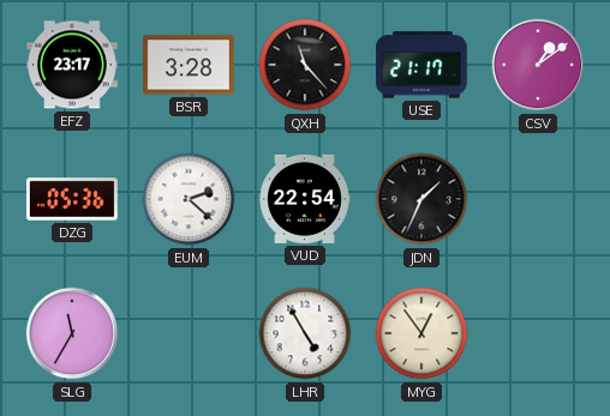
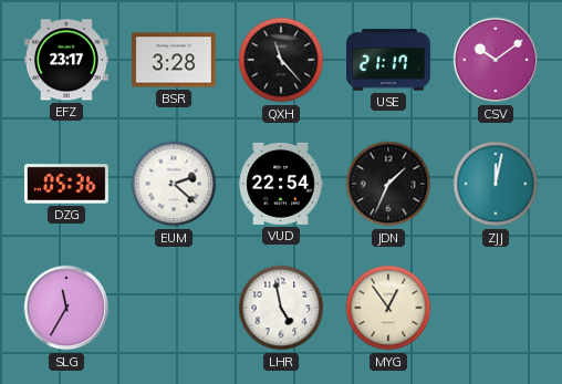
CSV: 1:09 -> 10:09
ZJJ: none -> 12:02
LHR: 4:55 -> 4:58
